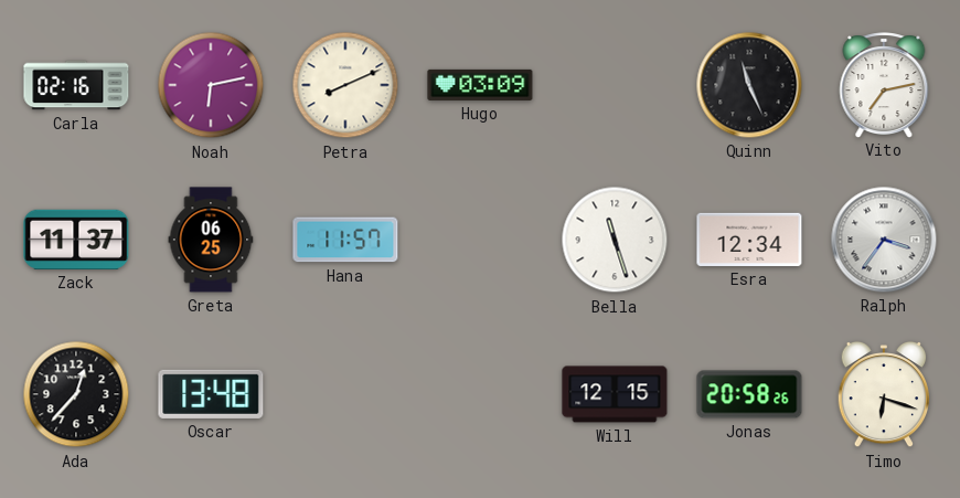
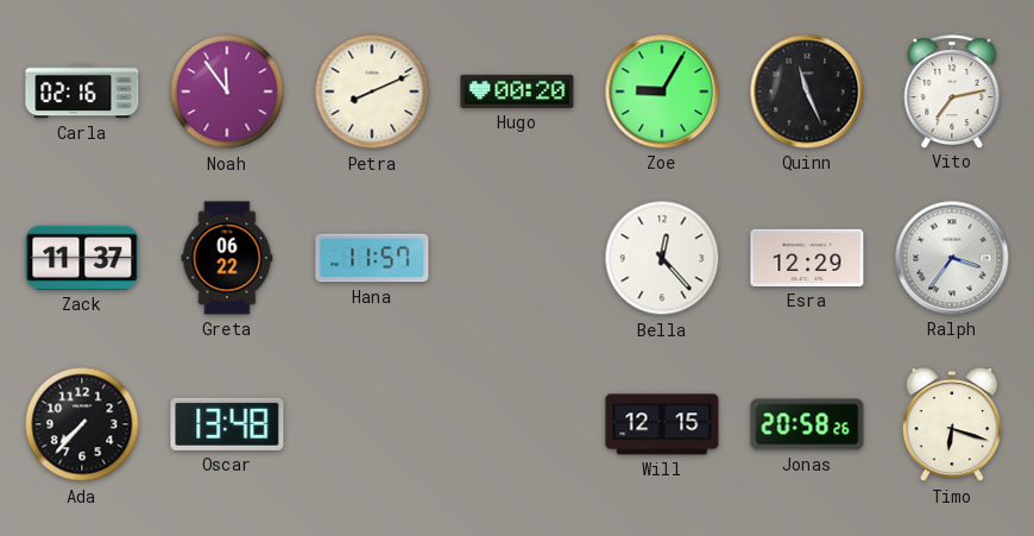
Noah: 6:13 -> 11:54
Hugo: 03:09 -> 00:20
Zoe: none -> 9:05
Greta: 06:25 -> 06:22
Bella: 11:27 -> 12:23
Esra: 12:34 -> 12:29
Ada: 12:37 -> 7:37
